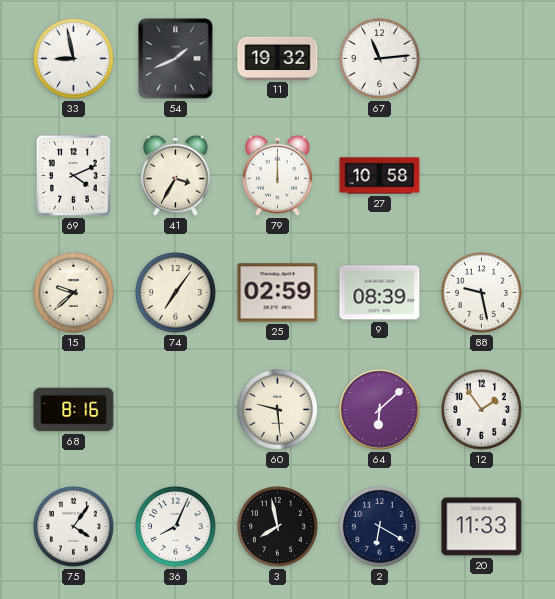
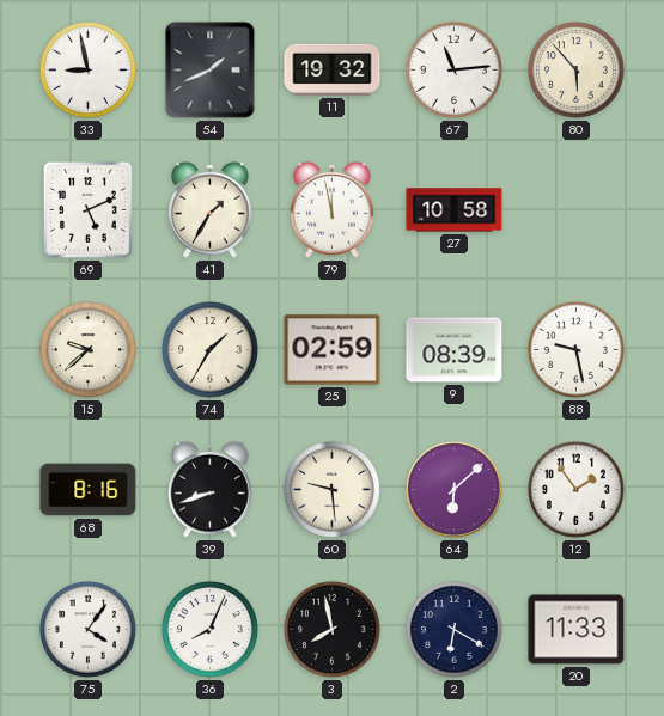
80: none -> 5:53
69: 4:11 -> 5:11
41: 3:35 -> 1:35
79: 12:00 -> 11:58
74: 7:06 -> 1:35
39: none -> 8:42
